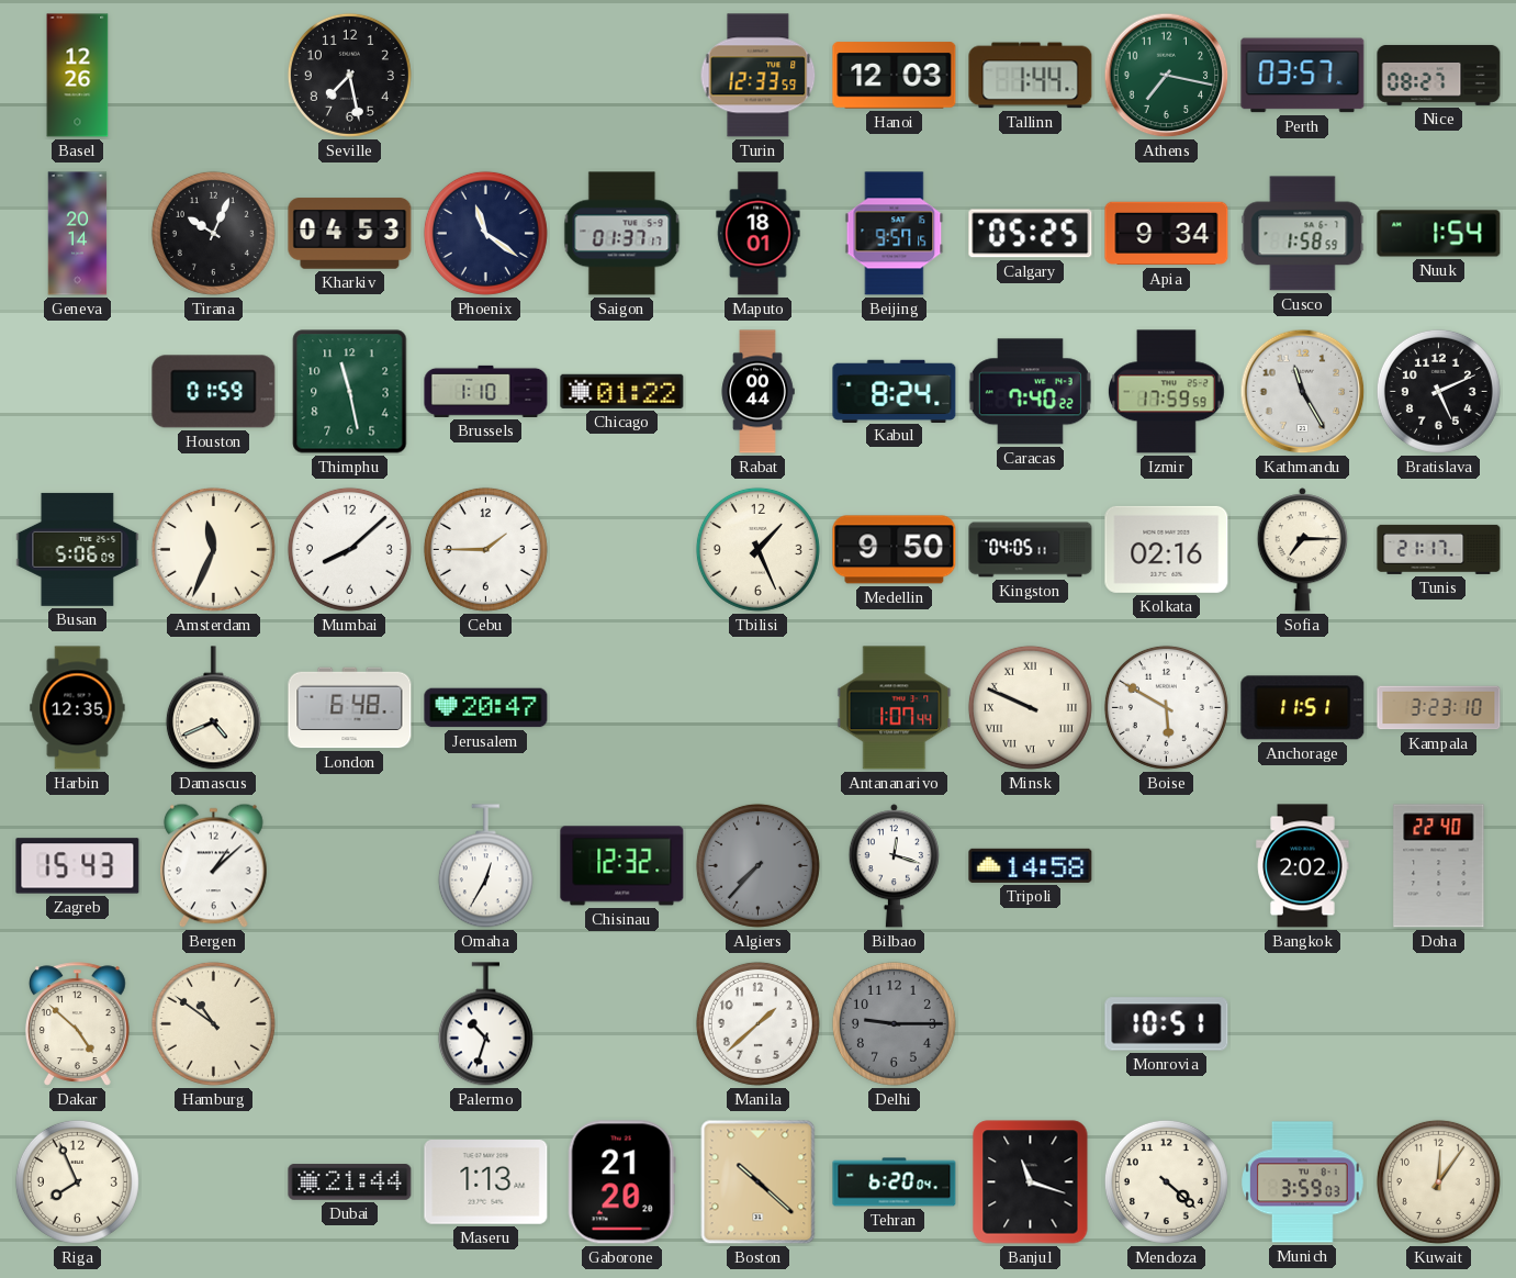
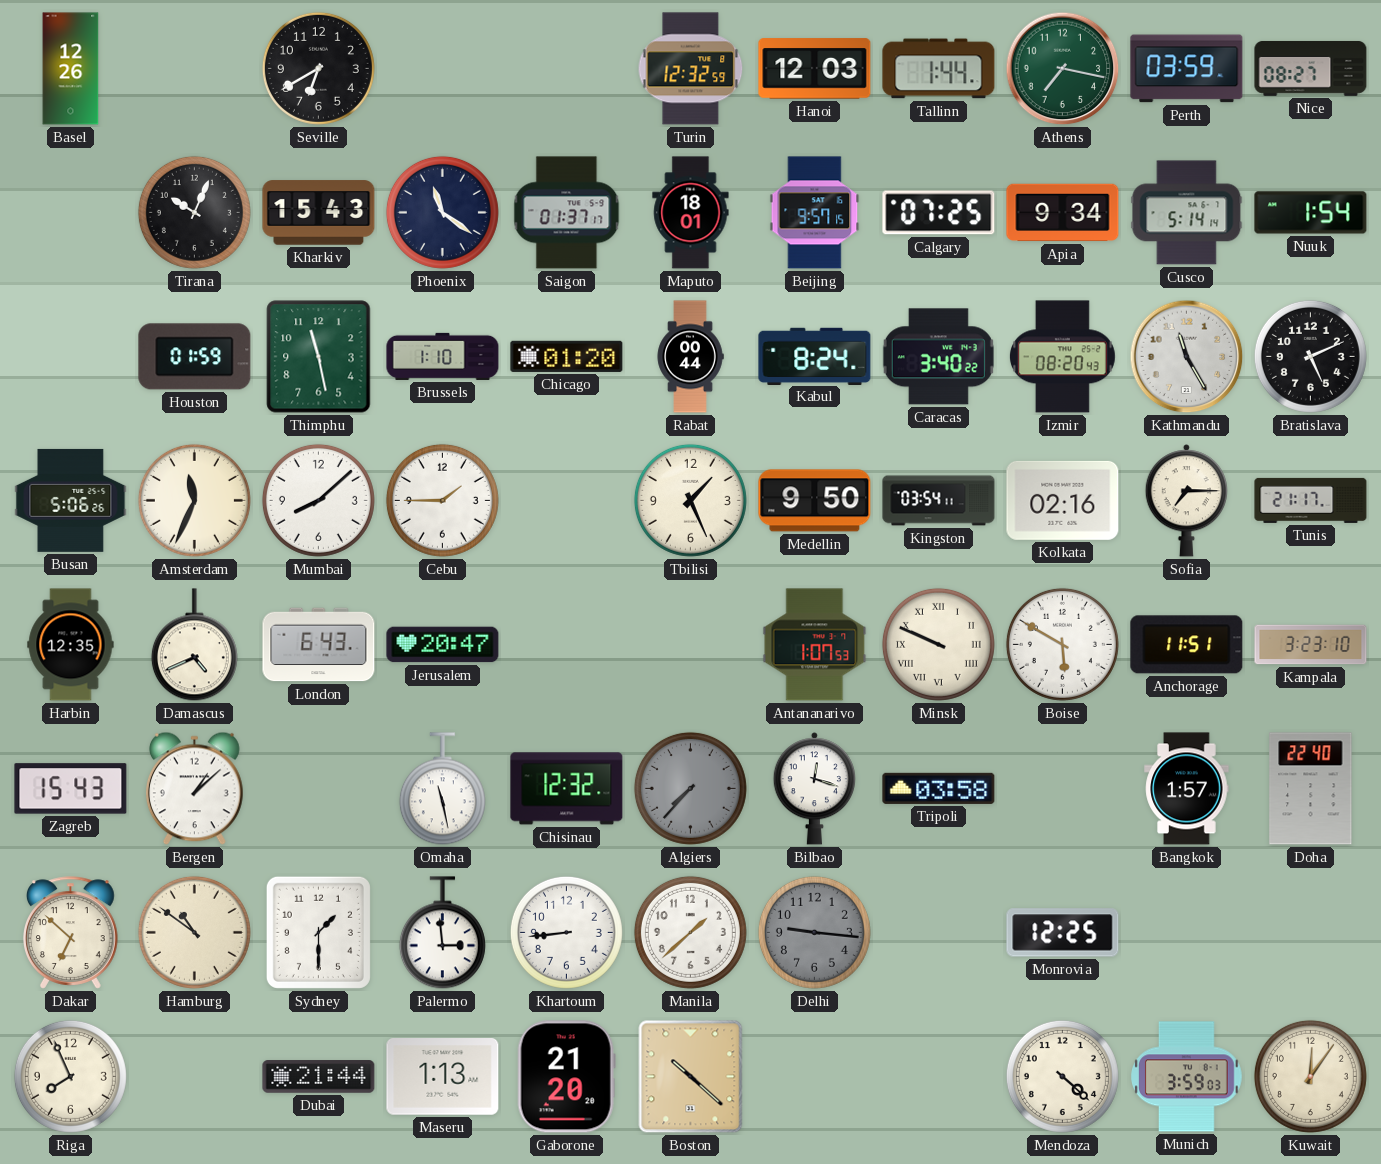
Seville: 7:28 -> 6:40
Turin: 12:33 -> 12:32
Perth: 03:57 -> 03:59
Geneva: 20:14 -> none
Kharkiv: 04:53 -> 15:43
Calgary: 05:25 -> 07:25
Cusco: 1:58 -> 5:14
Chicago: 01:22 -> 01:20
Caracas: 7:40 -> 3:40
Izmir: 17:59 -> 08:20
Busan: 5:06:09 -> 5:06:26
Kingston: 04:05 -> 03:54
London: 6:48 -> 6:43
Antananarivo: 1:07:44 -> 1:07:53
Omaha: 12:35 -> 11:28
Tripoli: 14:58 -> 03:58
Bangkok: 2:02 -> 1:57
Dakar: 4:52 -> 6:52
Sydney: none -> 1:30
Palermo: 10:33 -> 2:59
Khartoum: none -> 8:44
Delhi: 9:15 -> 9:16
Monrovia: 10:51 -> 12:25
Tehran: 6:20 -> none
Banjul: 11:18 -> none
